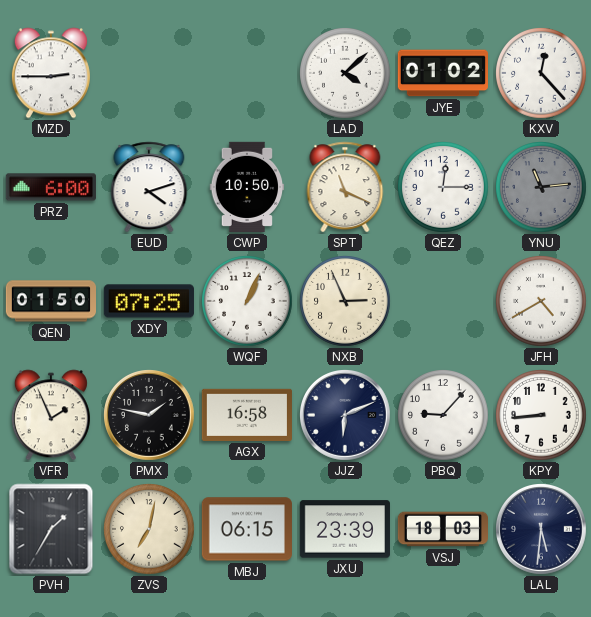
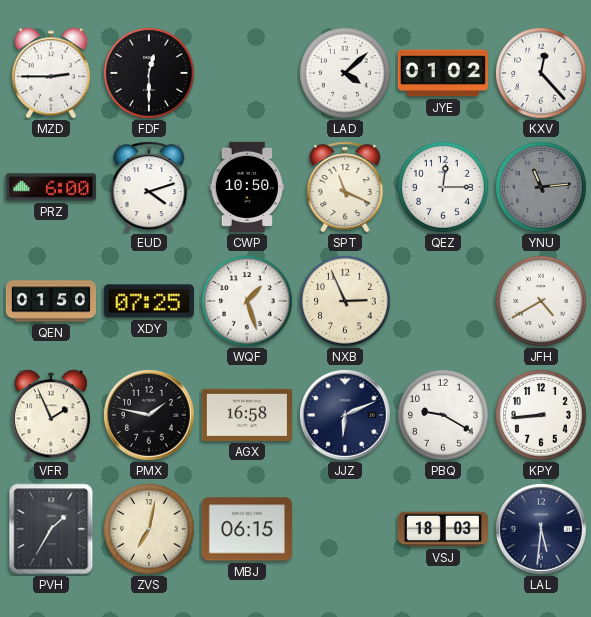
FDF: none -> 12:30
WQF: 1:04 -> 1:27
PBQ: 9:07 -> 9:20
JXU: 23:39 -> none
